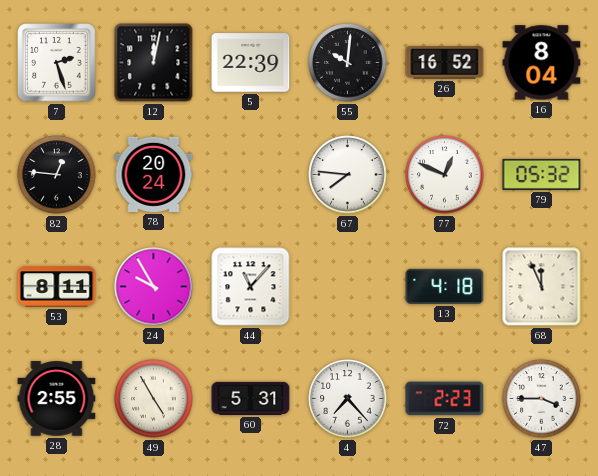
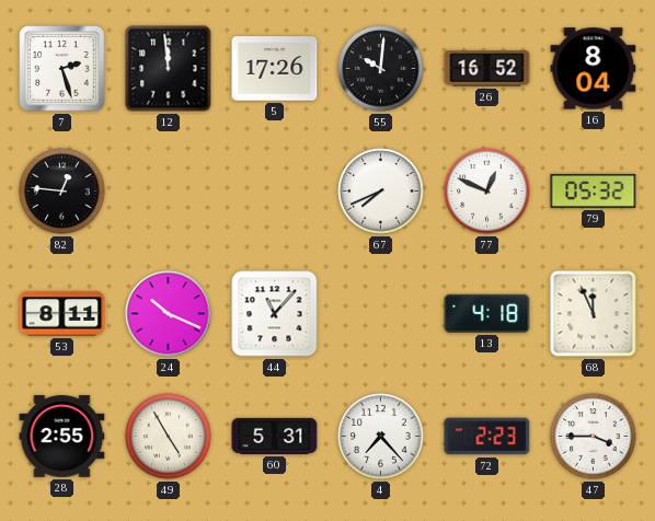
12: 12:02 -> 11:59
5: 22:39 -> 17:26
78: 20:24 -> none
67: 7:46 -> 7:41
24: 9:55 -> 10:19
